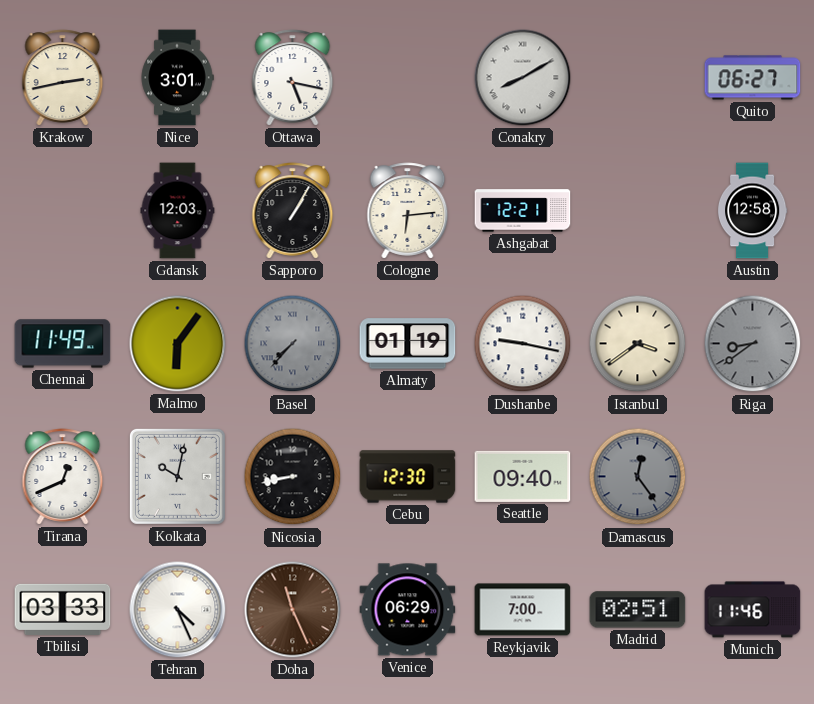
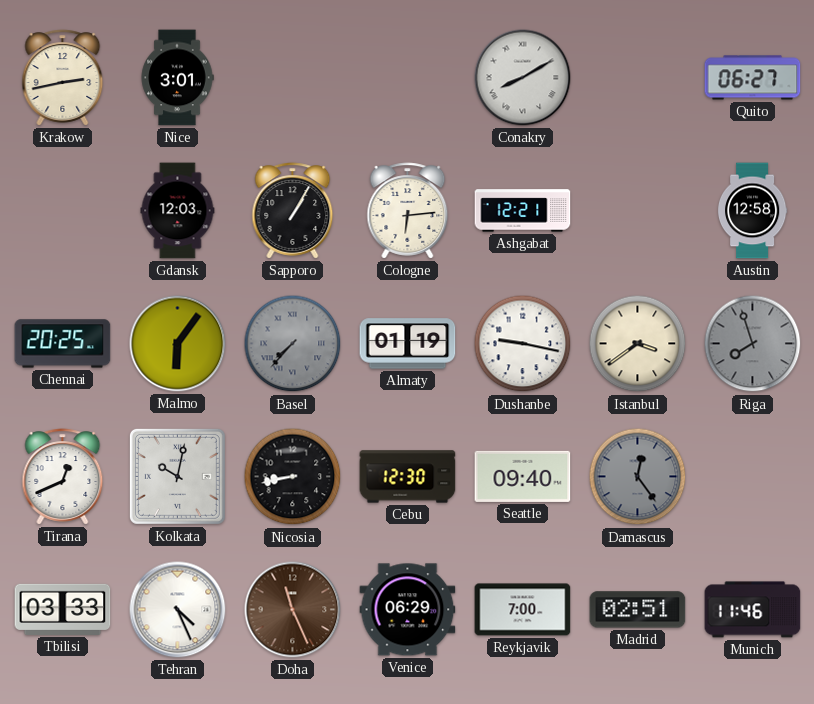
Ottawa: 5:17 -> none
Chennai: 11:49 -> 20:25
Riga: 8:39 -> 7:57
